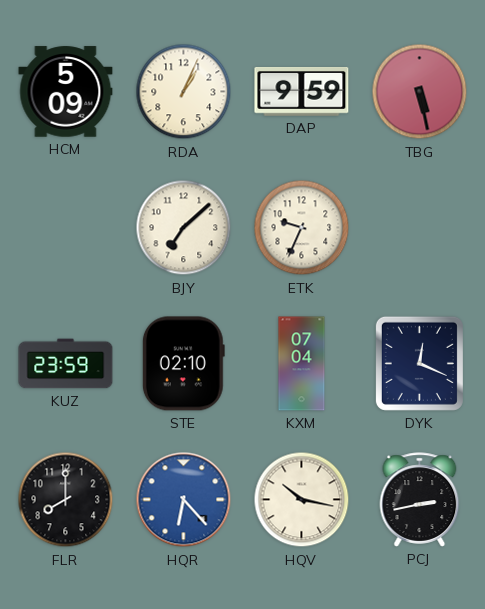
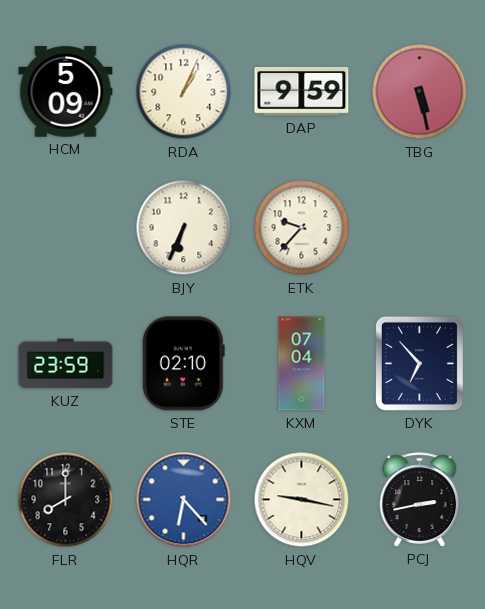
BJY: 7:08 -> 6:34
ETK: 9:34 -> 9:37
DYK: 12:19 -> 6:53
HQV: 10:17 -> 9:17
